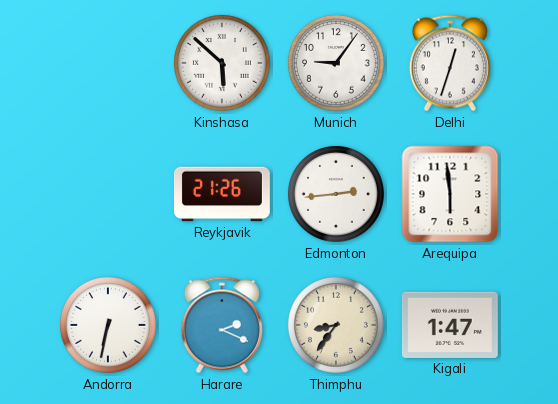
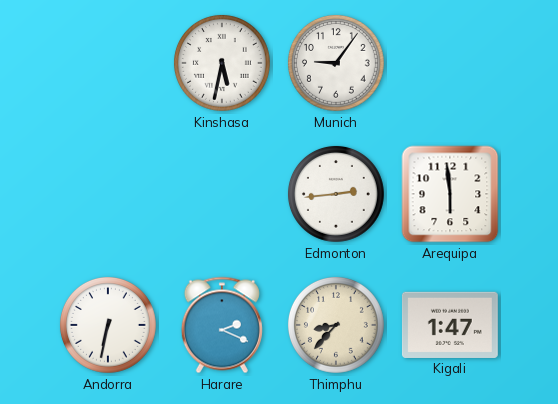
Kinshasa: 5:52 -> 5:32
Delhi: 12:33 -> none
Reykjavik: 21:26 -> none
Thimphu: 8:36 -> 8:37
